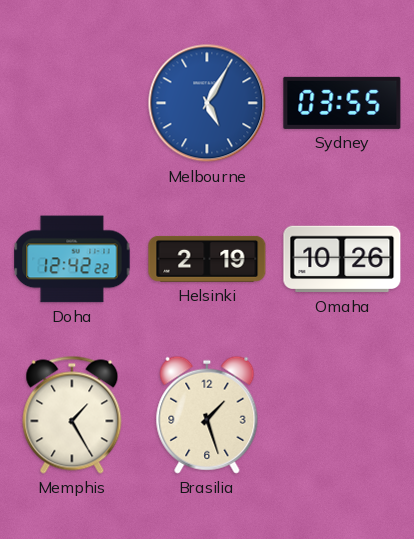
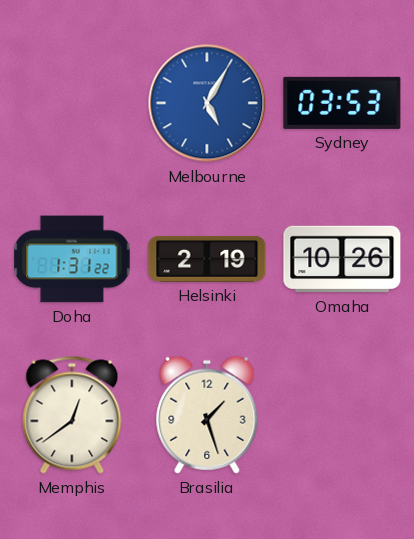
Sydney: 03:55 -> 03:53
Doha: 12:42 -> 1:31
Memphis: 1:25 -> 12:39
